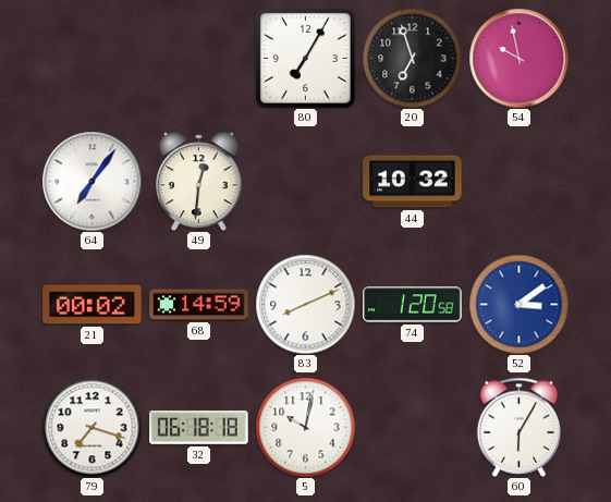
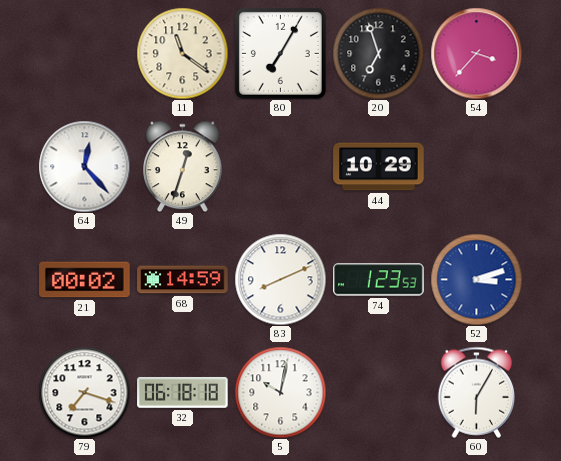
11: none -> 11:21
54: 9:58 -> 3:37
64: 7:06 -> 12:23
49: 12:31 -> 12:33
44: 10:32 -> 10:29
74: 1:20 -> 1:23
52: 3:09 -> 3:12
